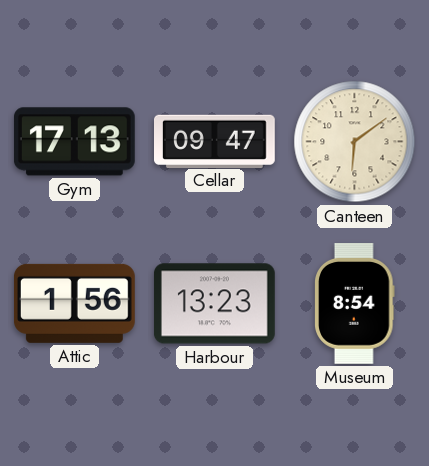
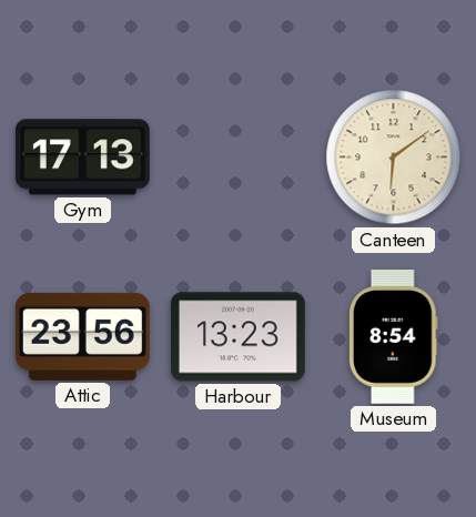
Cellar: 09:47 -> none
Attic: 1:56 -> 23:56
